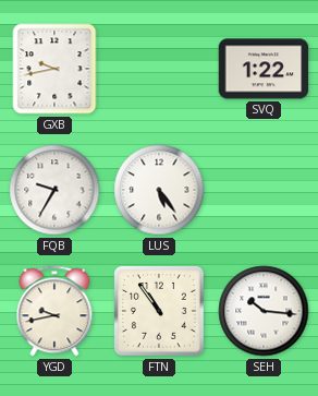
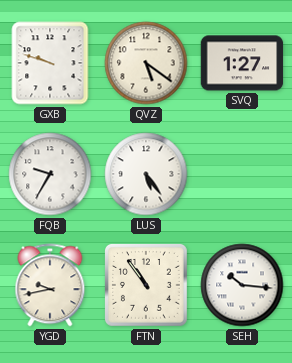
GXB: 9:43 -> 9:48
QVZ: none -> 5:21
SVQ: 1:22 -> 1:27
